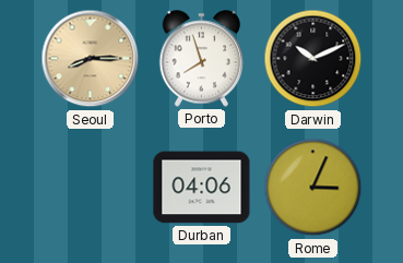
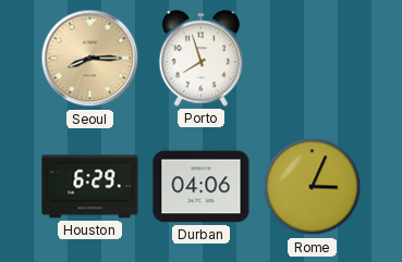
Darwin: 10:11 -> none
Houston: none -> 6:29
